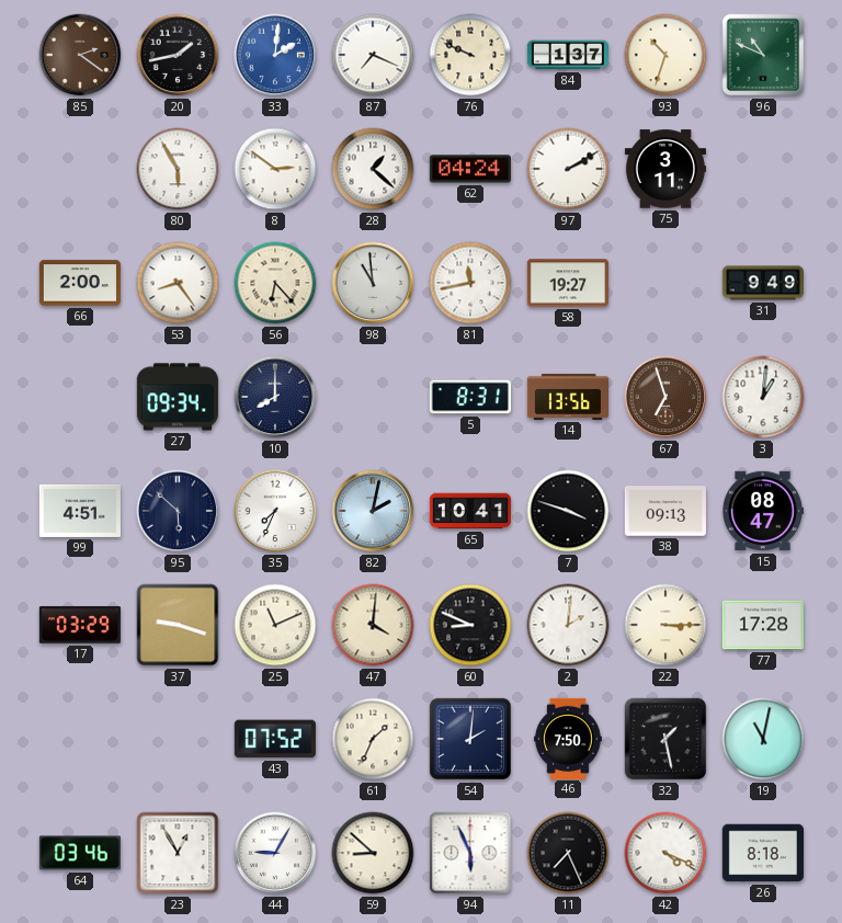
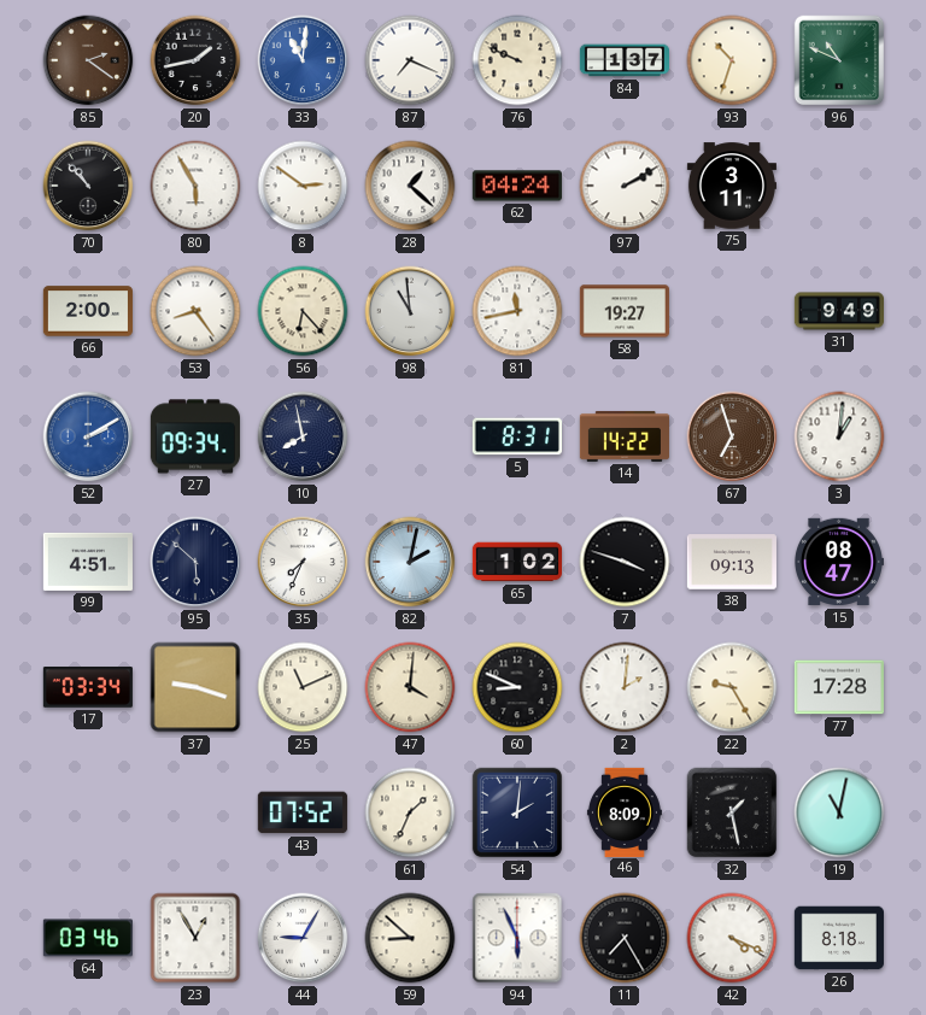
33: 2:01 -> 11:01
70: none -> 10:53
52: none -> 2:10
10: 8:00 -> 7:58
14: 13:56 -> 14:22
65: 10:41 -> 1:02
17: 03:29 -> 03:34
22: 3:15 -> 9:25
46: 7:50 -> 8:09
11: 7:26 -> 7:25
